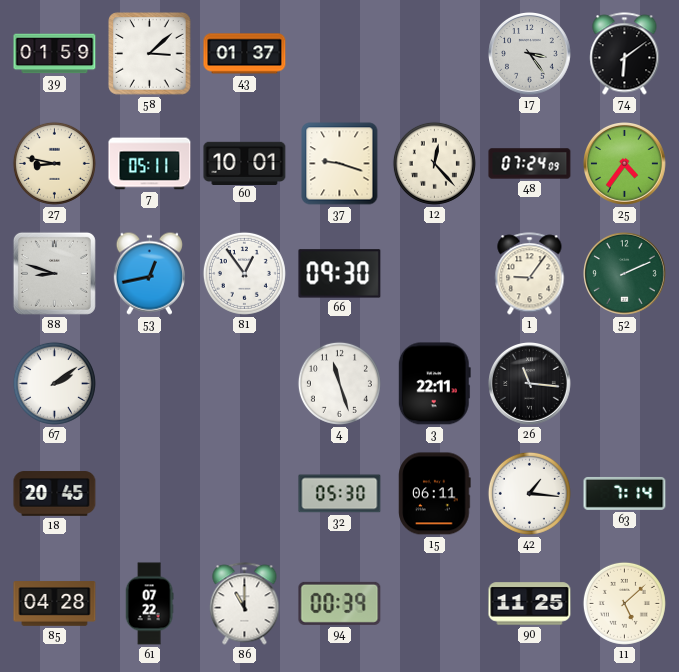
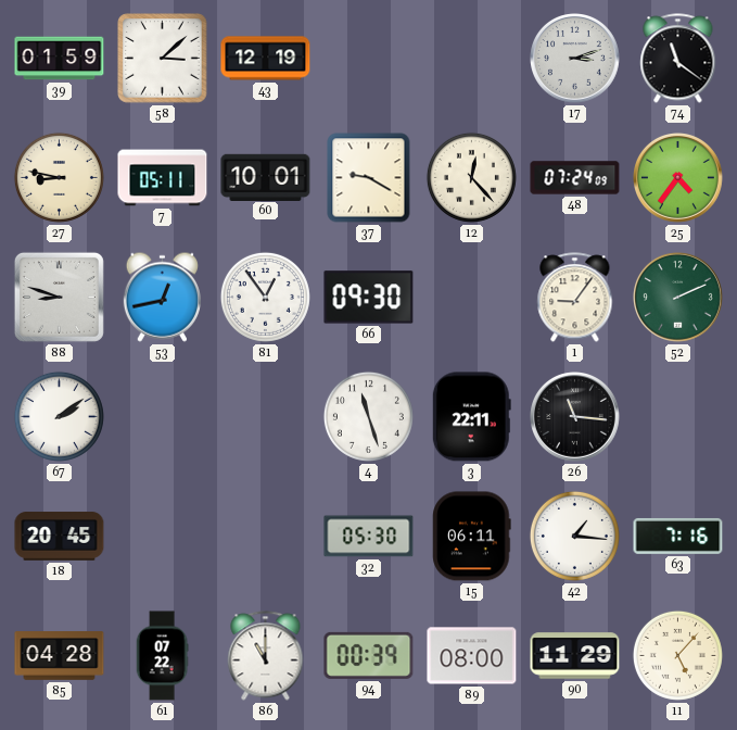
43: 01:37 -> 12:19
17: 3:24 -> 3:12
74: 6:09 -> 11:21
37: 9:18 -> 9:20
63: 7:14 -> 7:16
89: none -> 08:00
90: 11:25 -> 11:29
11: 5:08 -> 5:07
